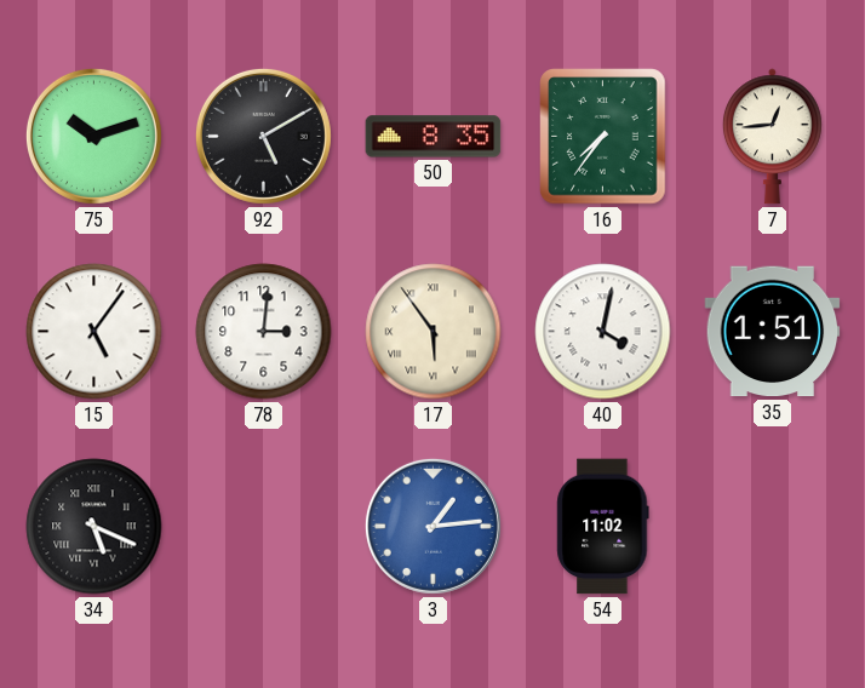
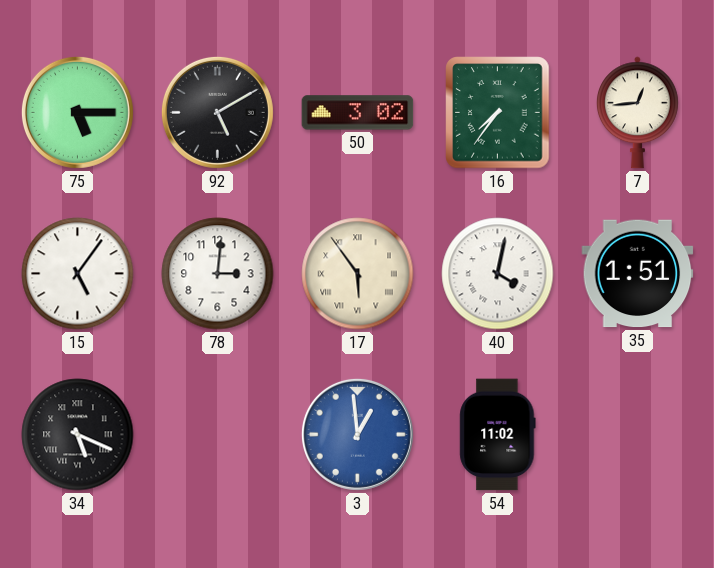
75: 10:12 -> 5:15
50: 8:35 -> 3:02
3: 1:14 -> 12:59
